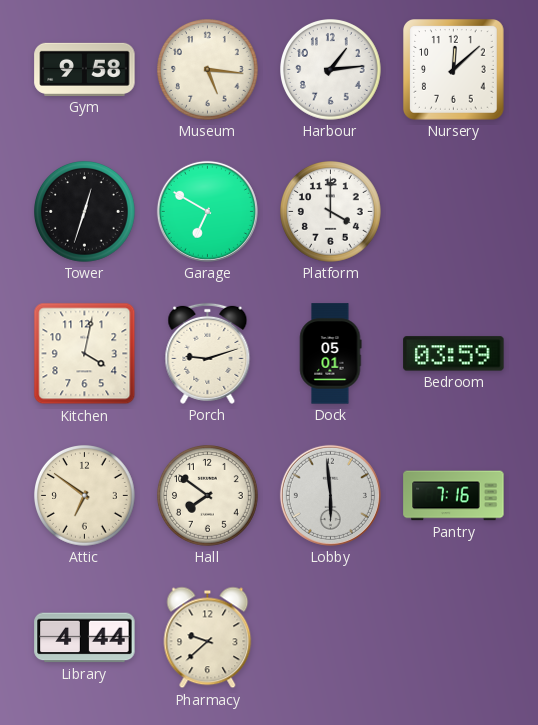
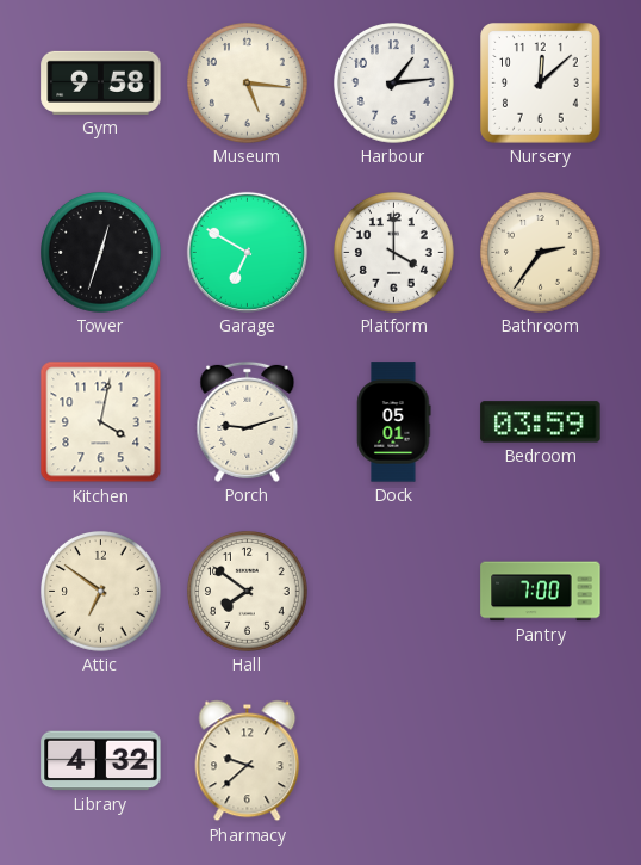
Bathroom: none -> 2:36
Lobby: 5:59 -> none
Pantry: 7:16 -> 7:00
Library: 4:44 -> 4:32
